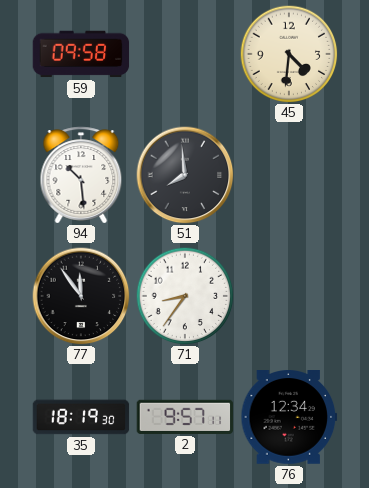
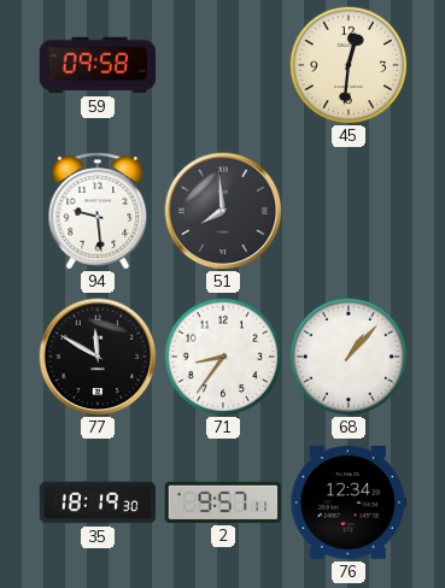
45: 4:31 -> 12:31
94: 10:29 -> 9:29
77: 11:54 -> 11:50
68: none -> 1:07
